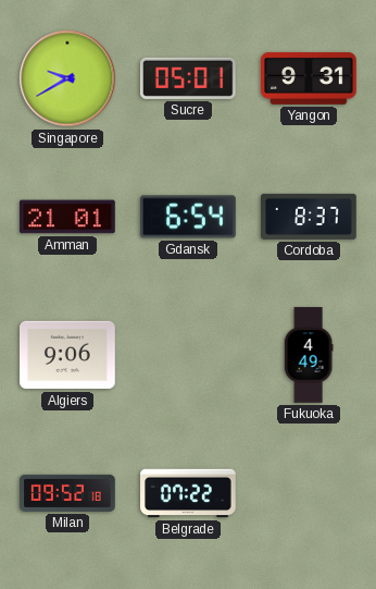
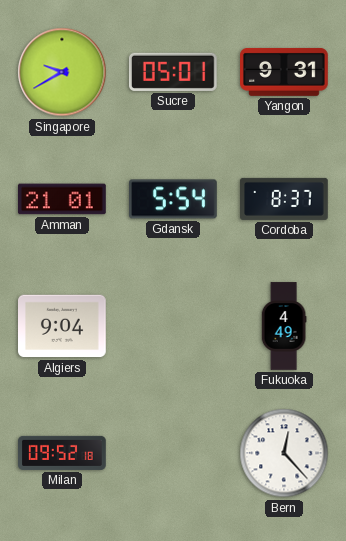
Gdansk: 6:54 -> 5:54
Algiers: 9:06 -> 9:04
Belgrade: 07:22 -> none
Bern: none -> 12:23
